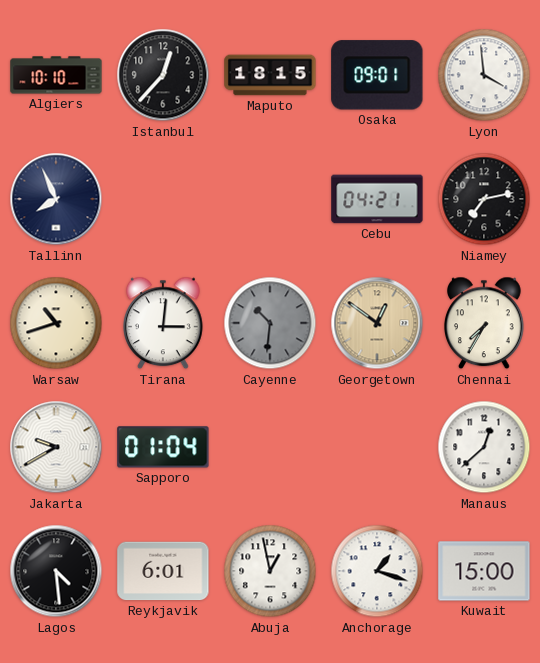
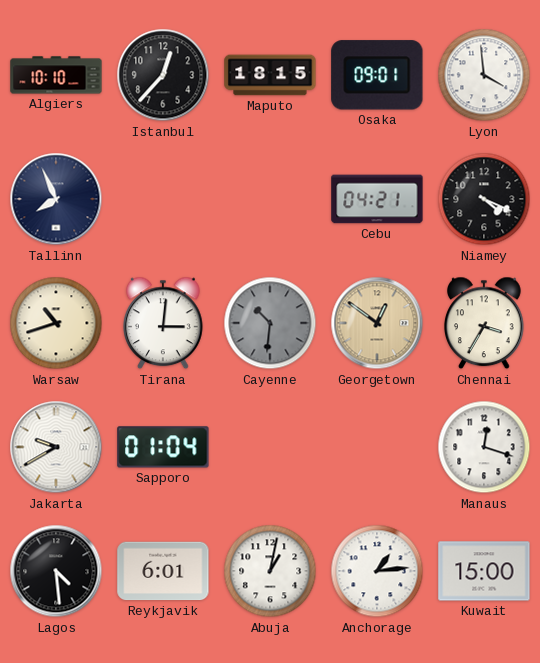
Niamey: 7:13 -> 4:19
Chennai: 7:35 -> 3:35
Manaus: 12:38 -> 12:18
Abuja: 12:58 -> 1:02
Anchorage: 1:18 -> 1:14
